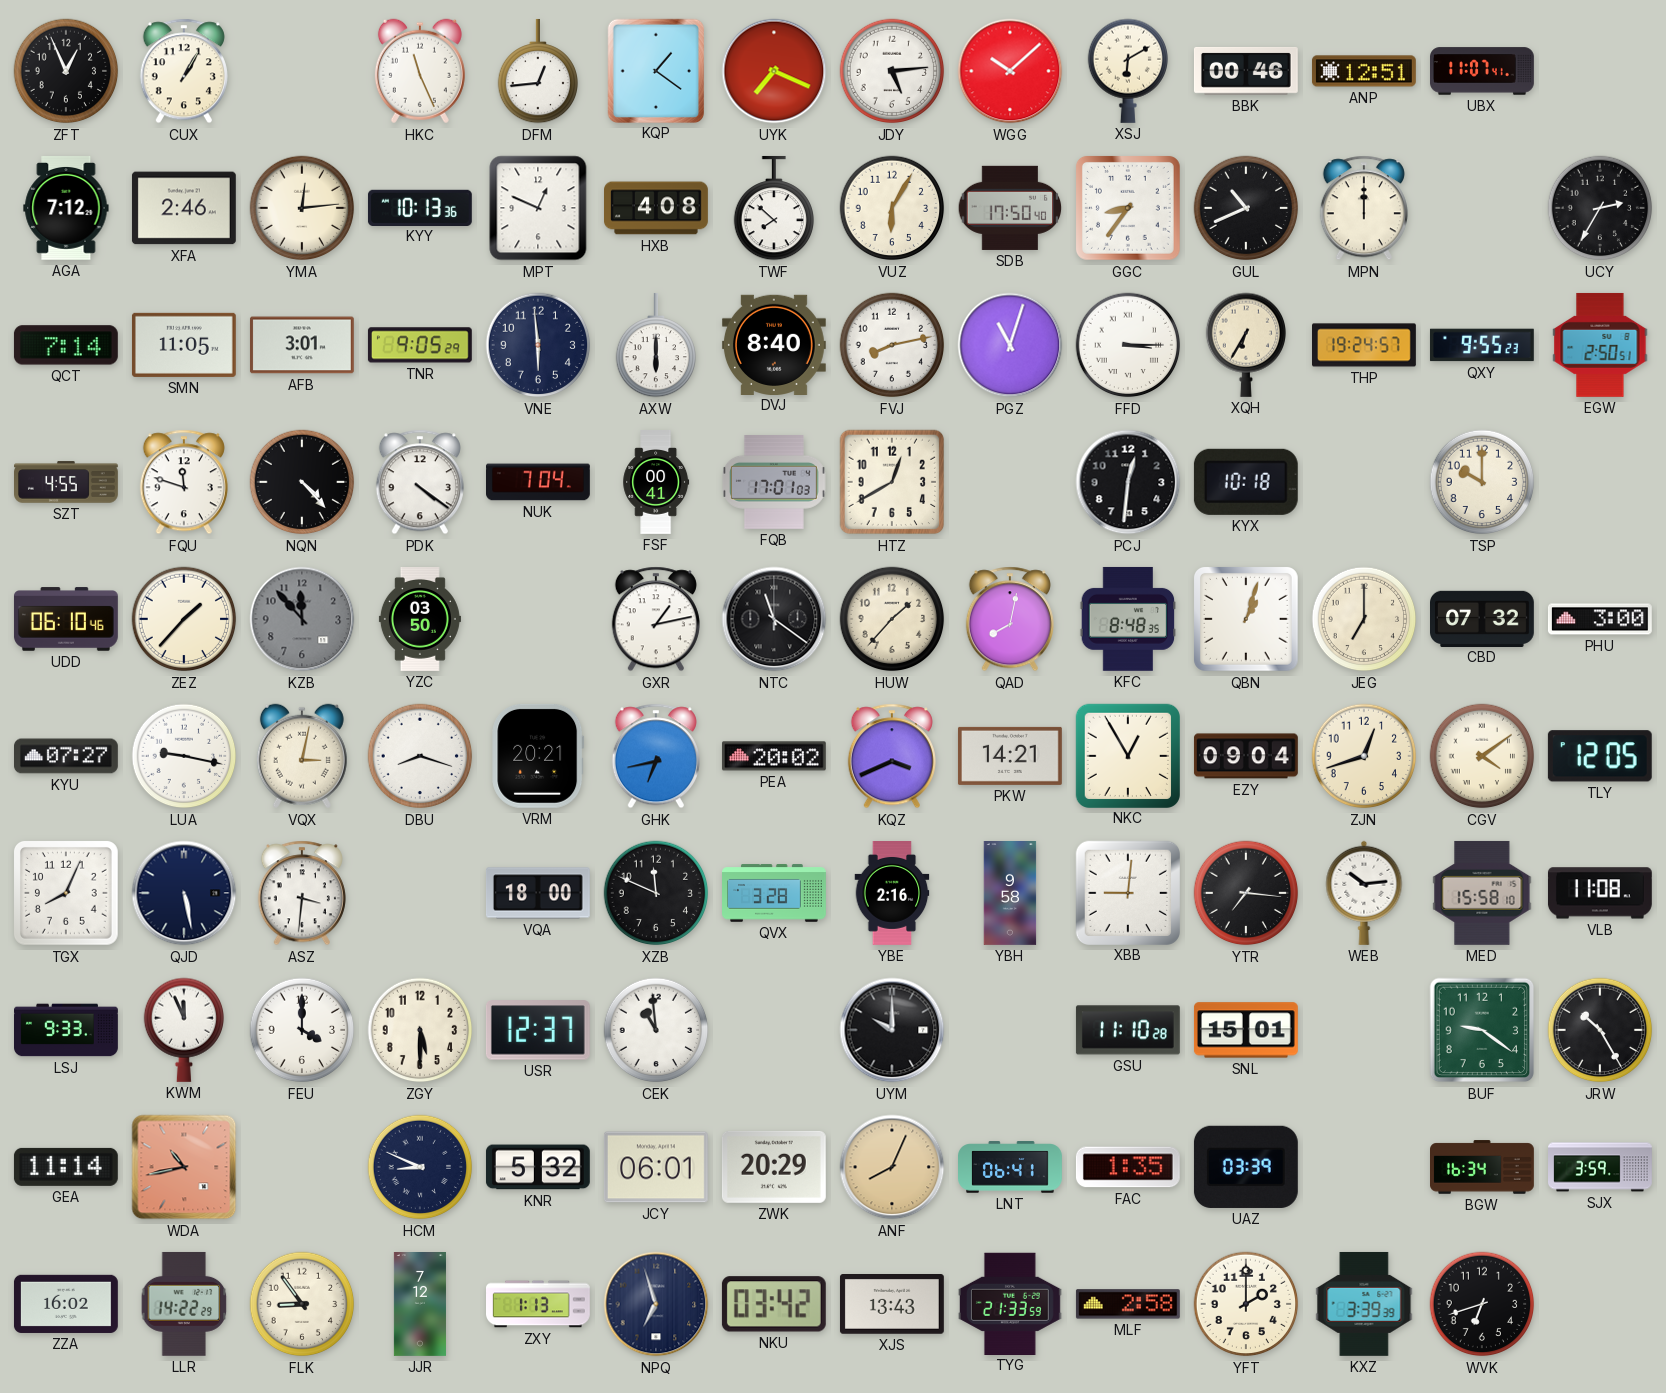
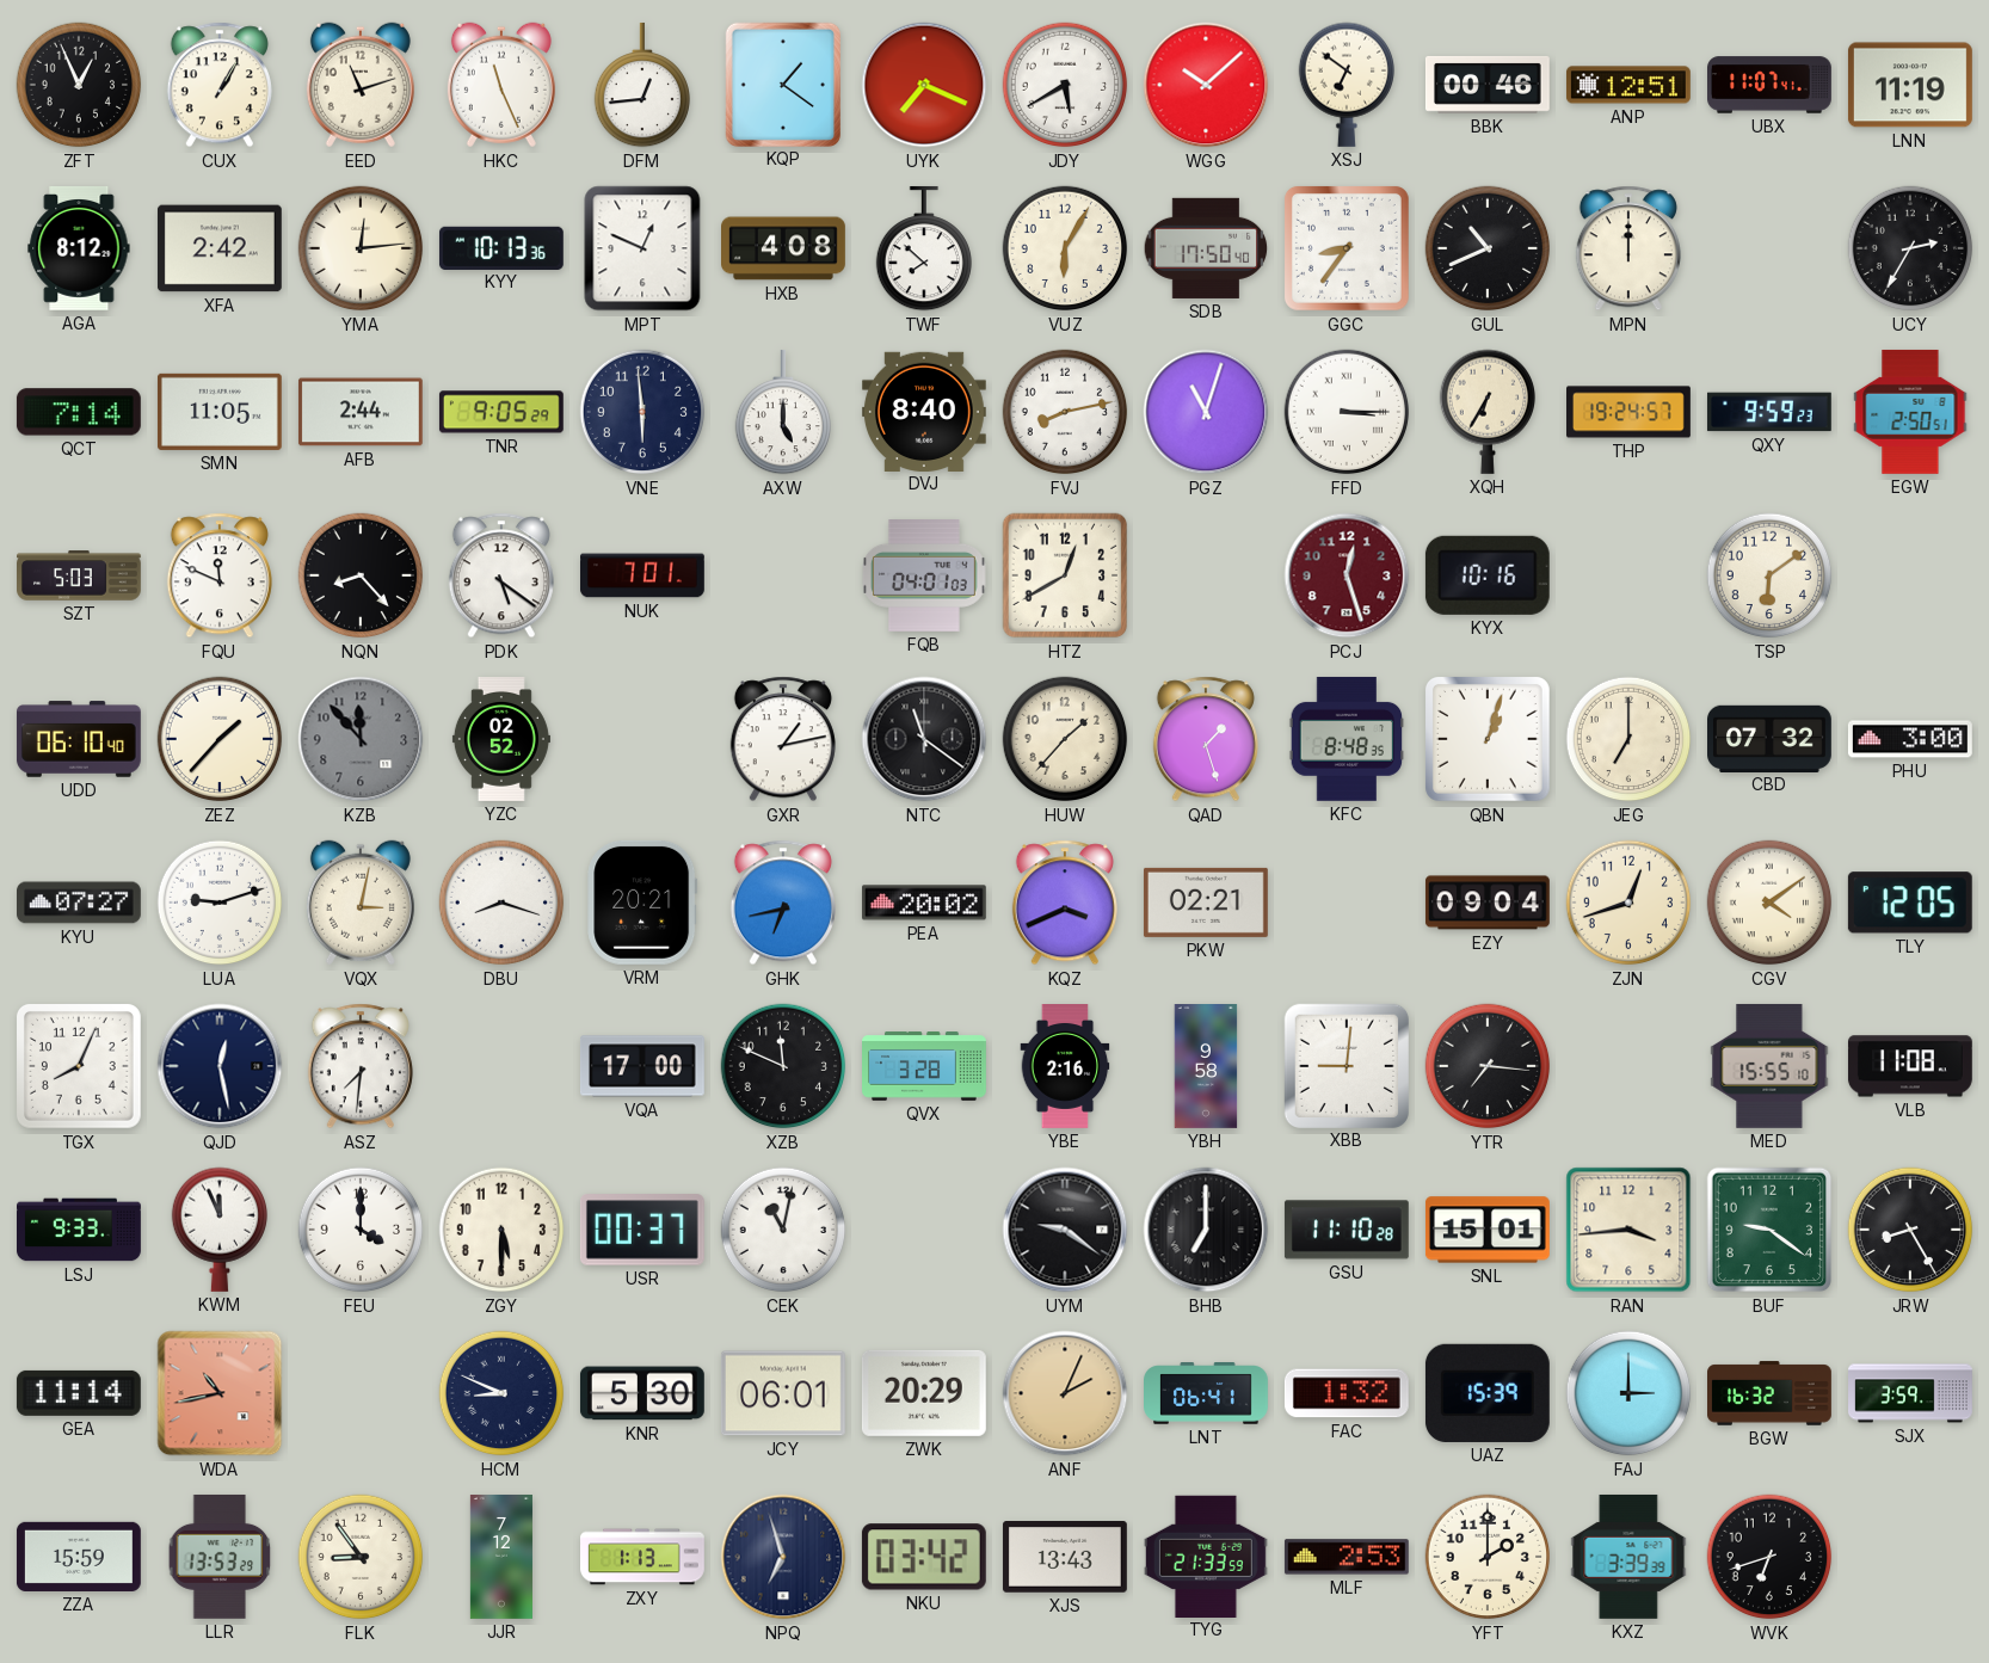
EED: none -> 11:12
JDY: 5:14 -> 5:40
XSJ: 6:10 -> 6:51
LNN: none -> 11:19
AGA: 7:12 -> 8:12
XFA: 2:46 -> 2:42
AFB: 3:01 -> 2:44
AXW: 6:00 -> 5:00
QXY: 9:55 -> 9:59
SZT: 4:55 -> 5:03
FQU: 11:48 -> 11:49
NQN: 4:23 -> 8:23
PDK: 4:21 -> 5:21
NUK: 7:04 -> 7:01
FSF: 00:41 -> none
FQB: 17:01 -> 04:01
PCJ: 12:31 -> 12:27
PCJ dial: black -> burgundy
KYX: 10:18 -> 10:16
TSP: 10:00 -> 6:09
UDD: 06:10:46 -> 06:10:40
YZC: 03:50 -> 02:52
QAD: 8:02 -> 1:27
LUA: 9:17 -> 9:12
PKW: 14:21 -> 02:21
NKC: 12:55 -> none
QJD: 5:28 -> 12:28
ASZ: 3:31 -> 7:31
VQA: 18:00 -> 17:00
WEB: 10:14 -> none
MED: 15:58 -> 15:55
USR: 12:37 -> 00:37
CEK: 10:59 -> 11:02
UYM: 10:00 -> 9:21
BHB: none -> 7:00
RAN: none -> 3:44
JRW: 10:25 -> 8:25
KNR: 5:32 -> 5:30
ANF: 8:04 -> 2:04
FAC: 1:35 -> 1:32
UAZ: 03:39 -> 15:39
FAJ: none -> 3:00
BGW: 16:34 -> 16:32
ZZA: 16:02 -> 15:59
LLR: 14:22 -> 13:53
MLF: 2:58 -> 2:53
